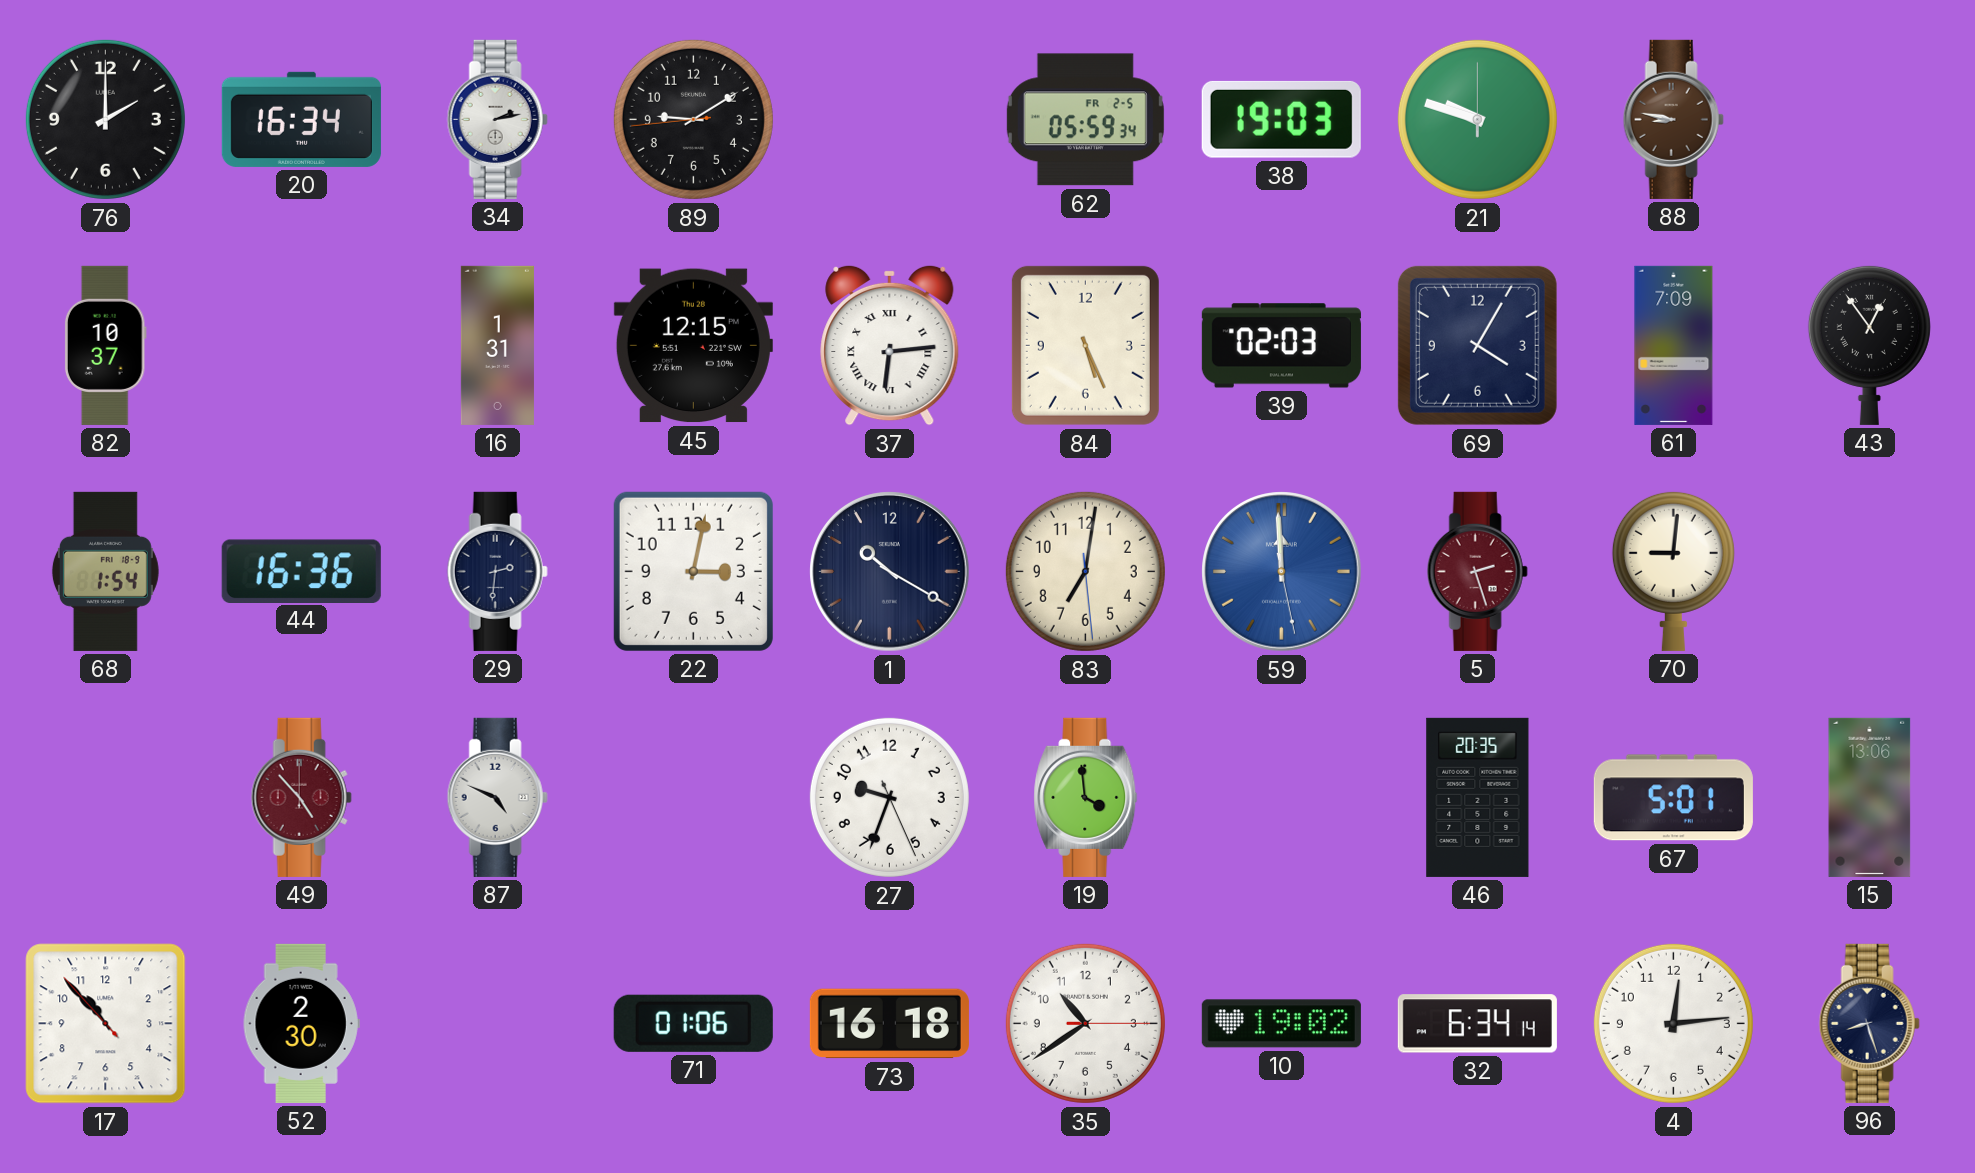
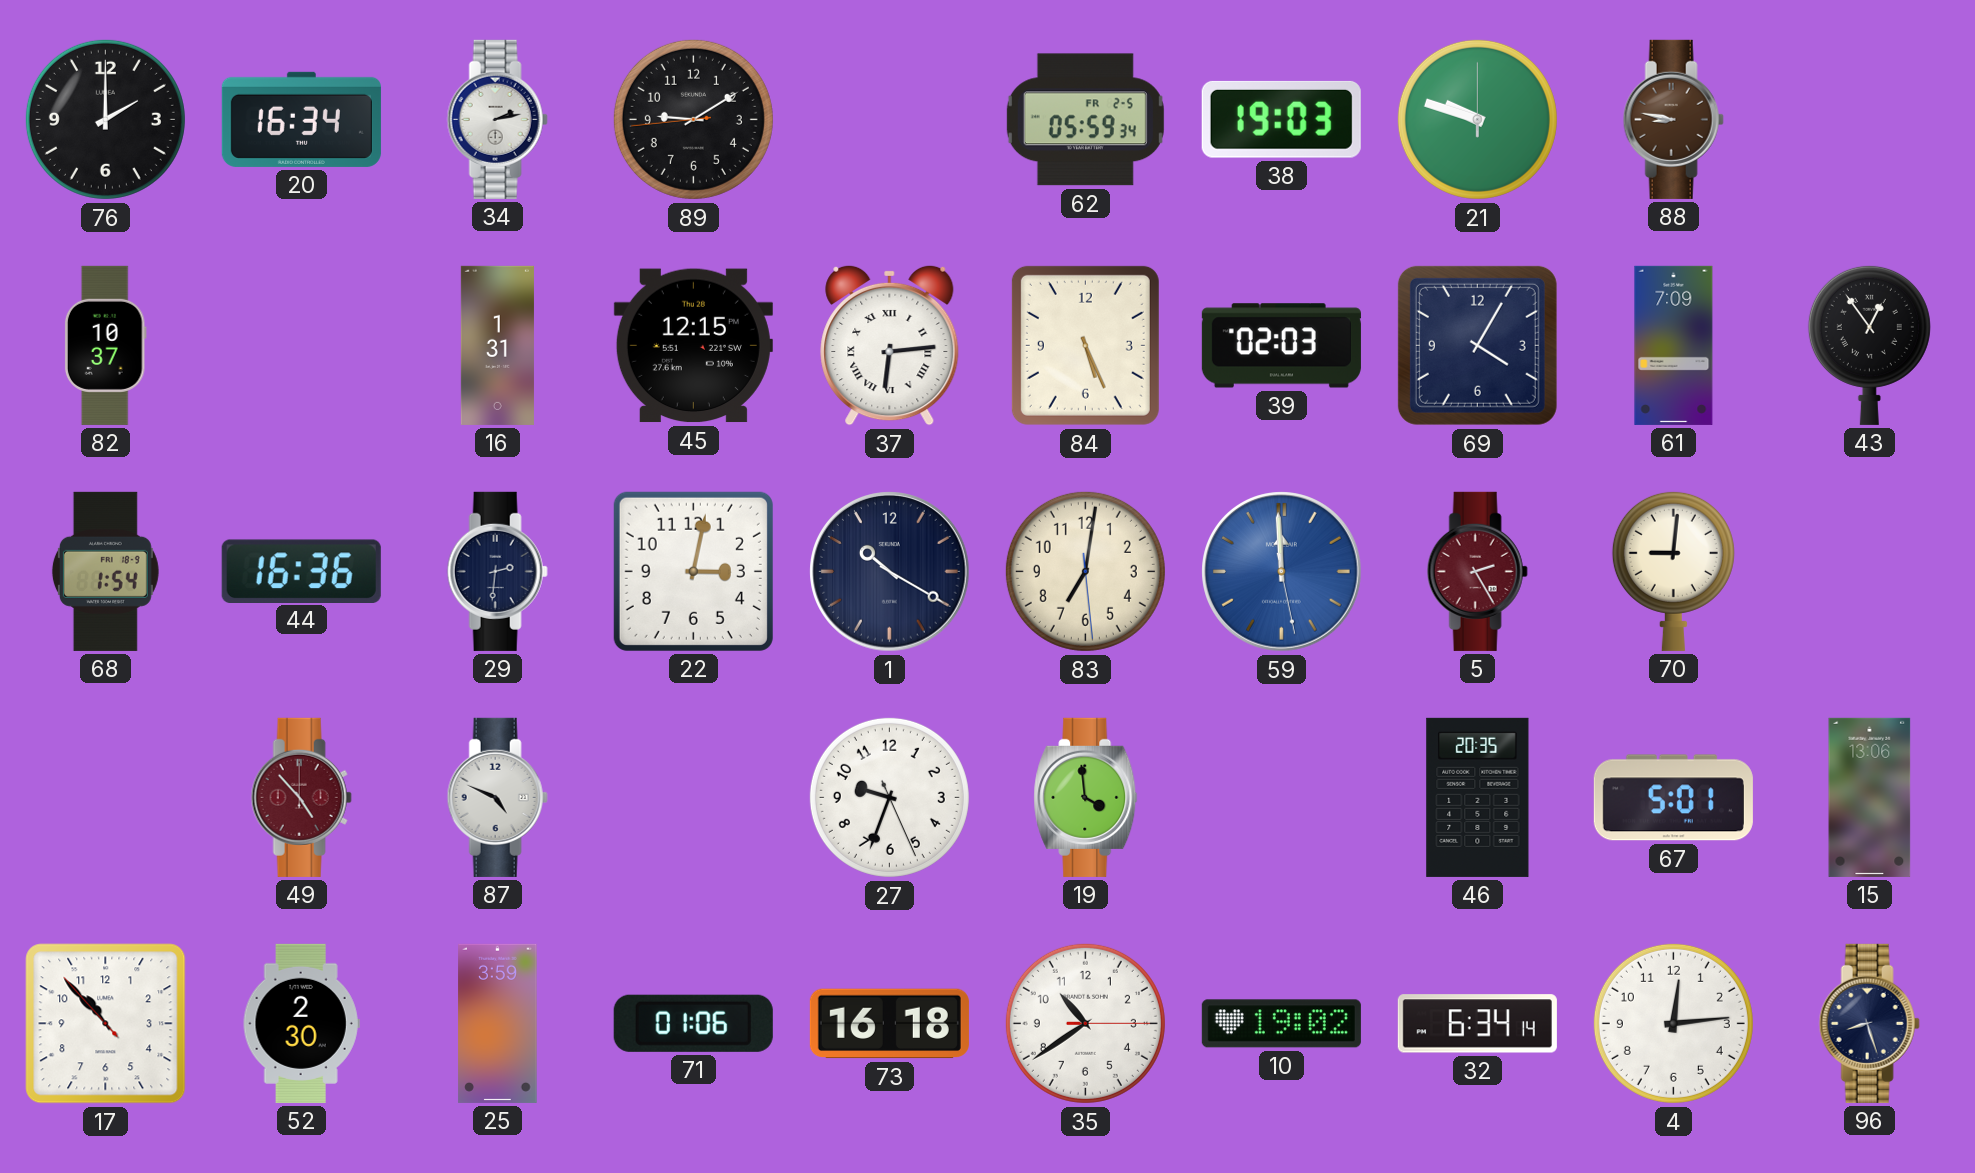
5: 2:27 -> 2:25
25: none -> 3:59
